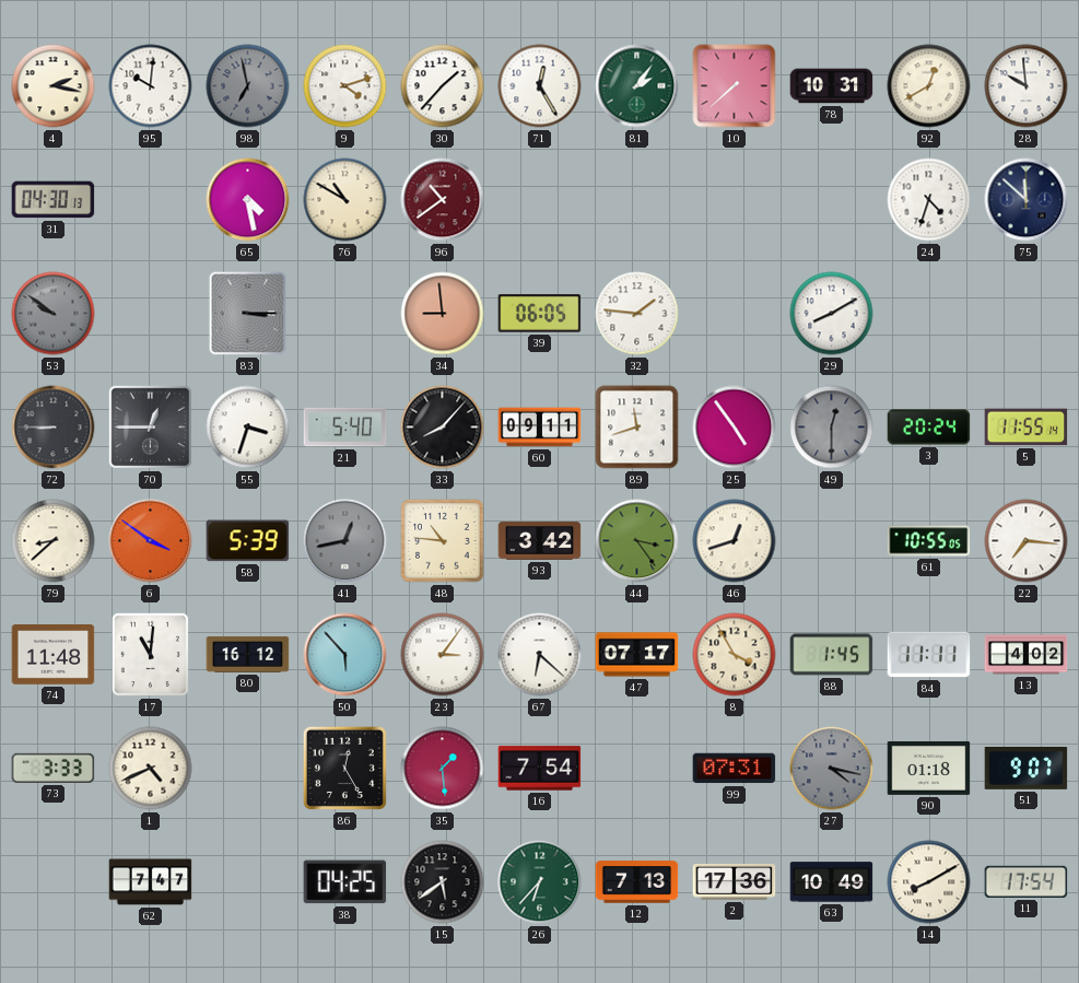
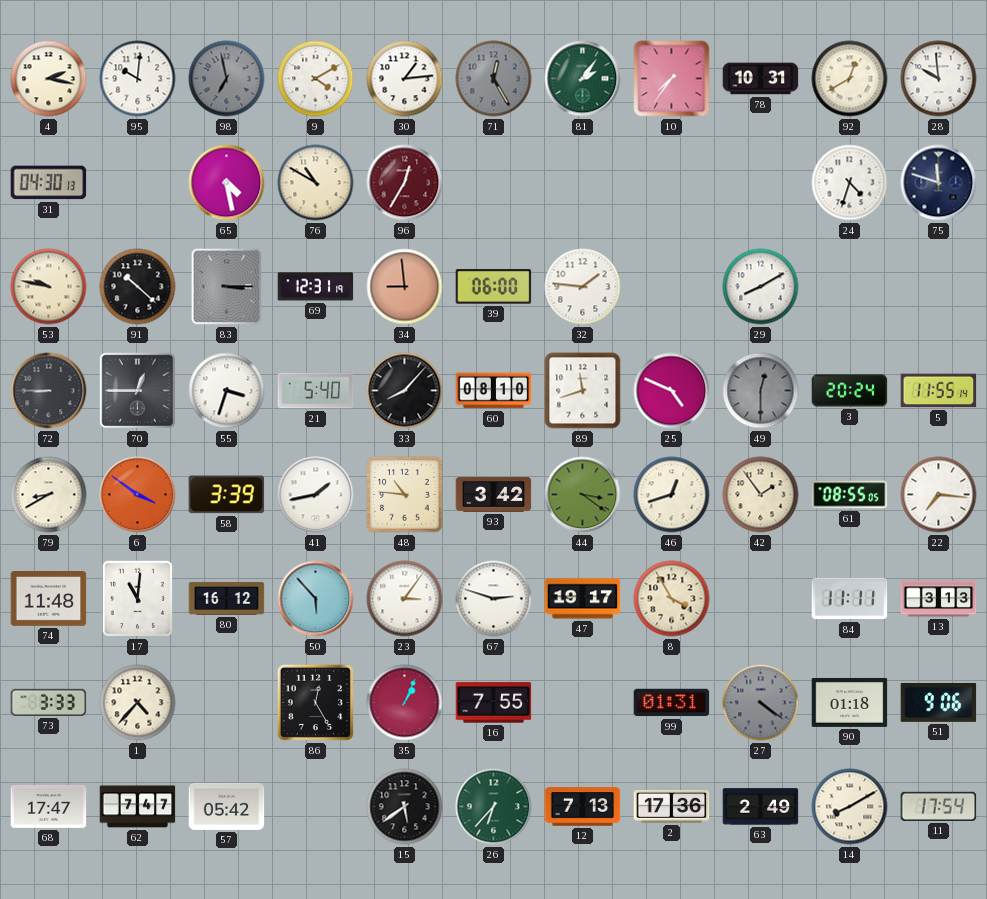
9: 4:12 -> 4:10
30: 1:37 -> 1:14
71 dial: white -> grey
10: 7:38 -> 7:36
96: 10:39 -> 12:35
75: 11:52 -> 11:48
53: 9:51 -> 9:47
53 dial: grey -> cream
91: none -> 10:22
69: none -> 12:31
39: 06:05 -> 06:00
60: 09:11 -> 08:10
25: 4:54 -> 4:49
79: 8:38 -> 8:40
58: 5:39 -> 3:39
41: 12:43 -> 1:43
41 dial: grey -> white
44: 3:24 -> 3:21
42: none -> 1:54
61: 10:55 -> 08:55
67: 6:22 -> 2:48
47: 07:17 -> 19:17
88: 1:45 -> none
13: 4:02 -> 3:13
1: 4:41 -> 4:37
35: 1:29 -> 1:04
16: 7:54 -> 7:55
99: 07:31 -> 01:31
27: 4:17 -> 4:21
51: 9:07 -> 9:06
68: none -> 17:47
57: none -> 05:42
38: 04:25 -> none
63: 10:49 -> 2:49
